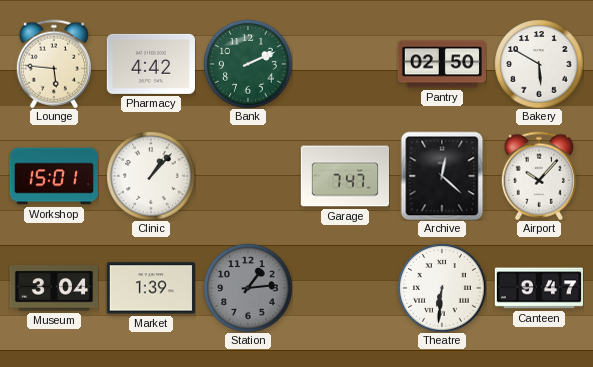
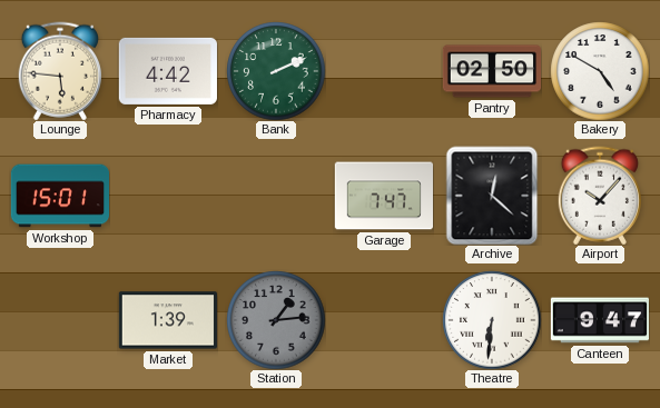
Bakery: 5:50 -> 4:50
Clinic: 1:07 -> none
Museum: 3:04 -> none
